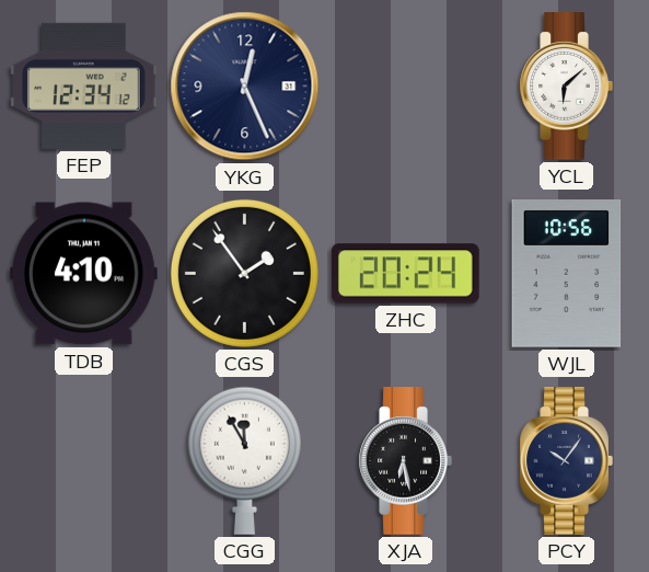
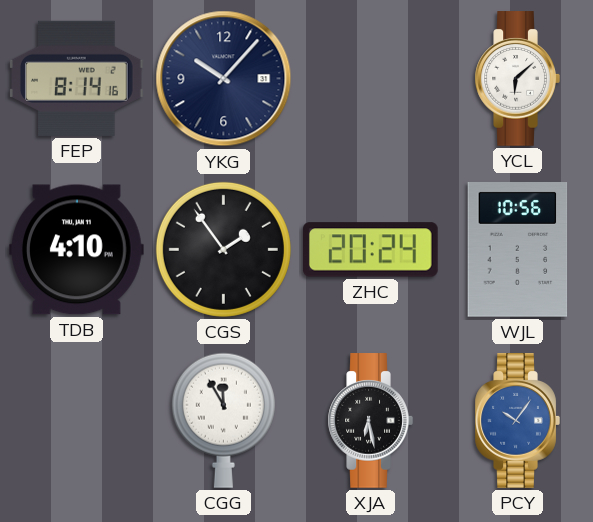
FEP: 12:34 -> 8:14
YKG: 12:26 -> 10:07
PCY dial: navy -> blue
